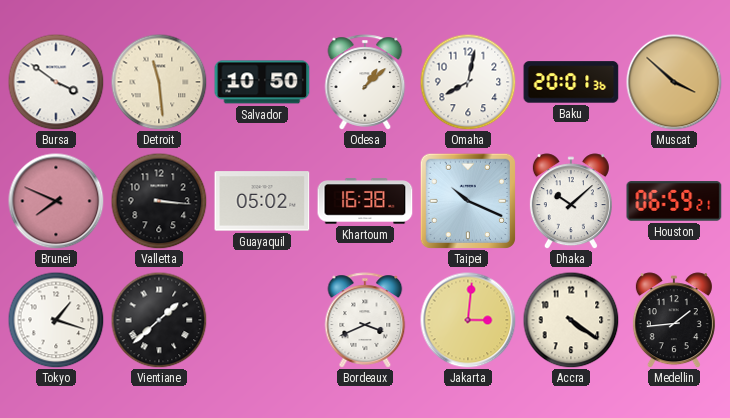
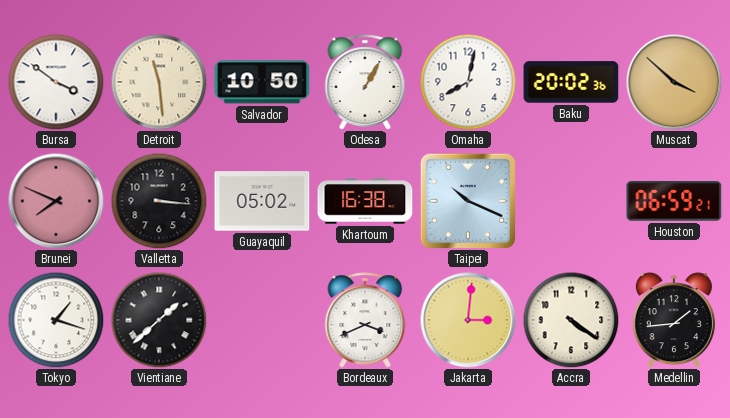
Odesa: 1:08 -> 1:05
Baku: 20:01 -> 20:02
Dhaka: 10:08 -> none
